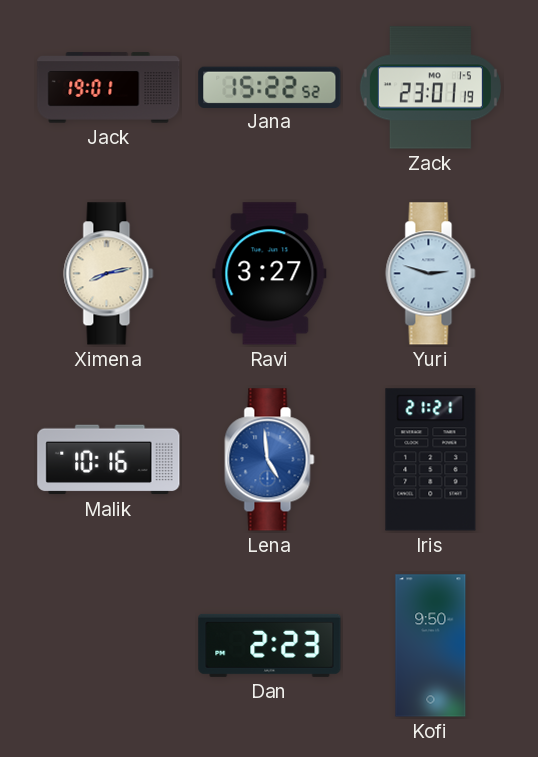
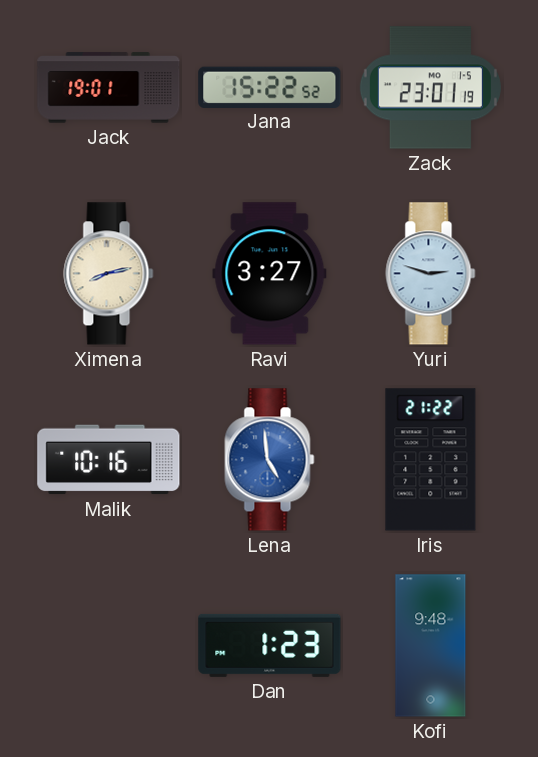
Iris: 21:21 -> 21:22
Dan: 2:23 -> 1:23
Kofi: 9:50 -> 9:48
